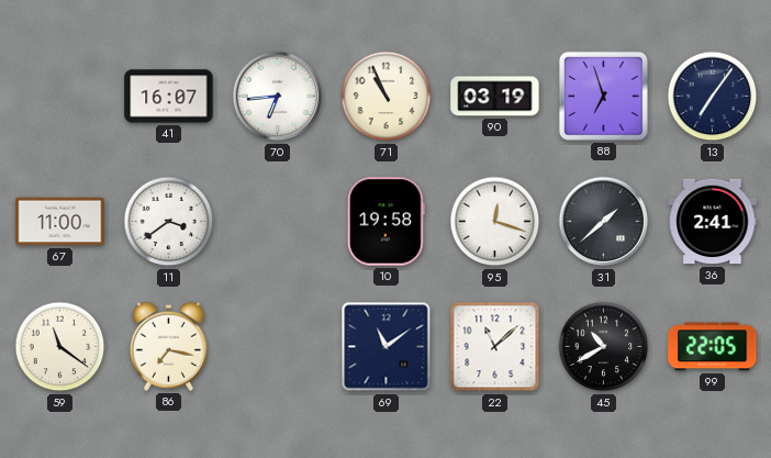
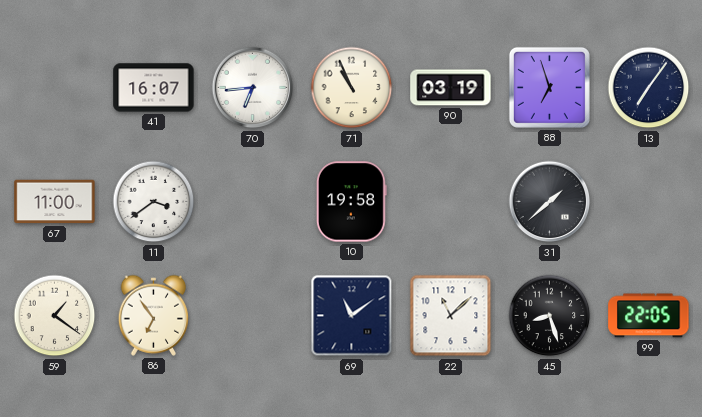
95: 12:18 -> none
36: 2:41 -> none
59: 11:21 -> 1:21
86: 7:17 -> 6:54
45: 10:40 -> 8:27
